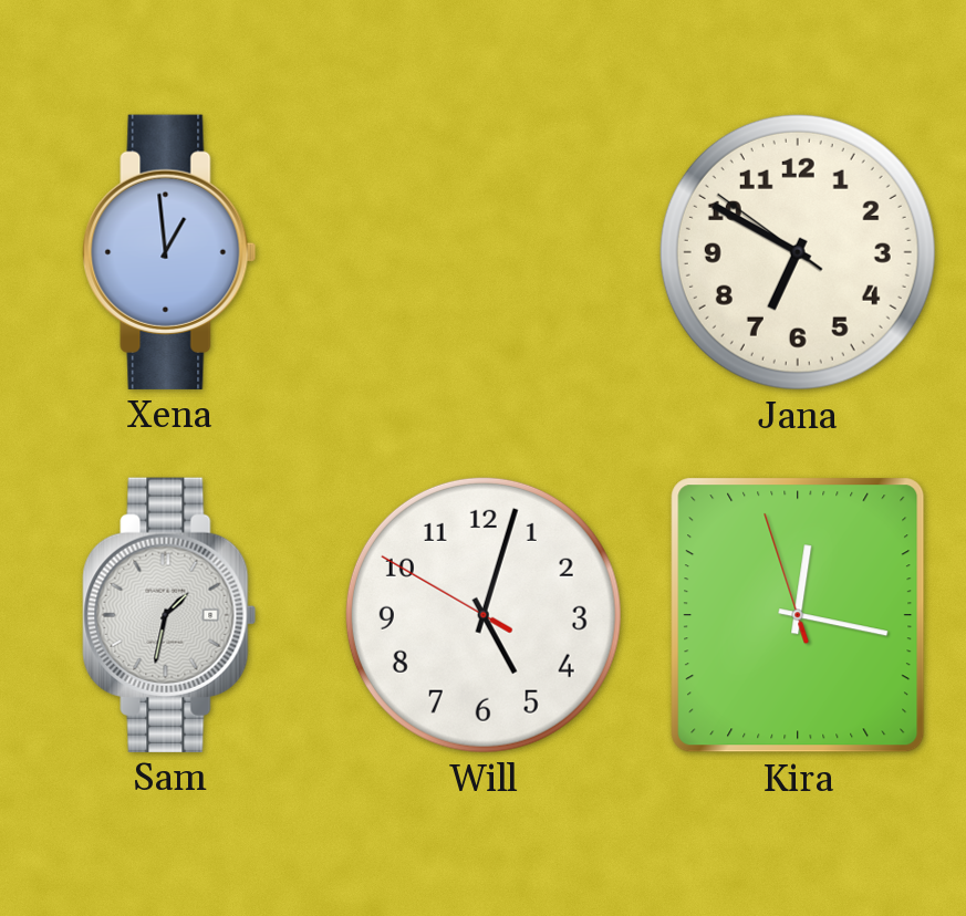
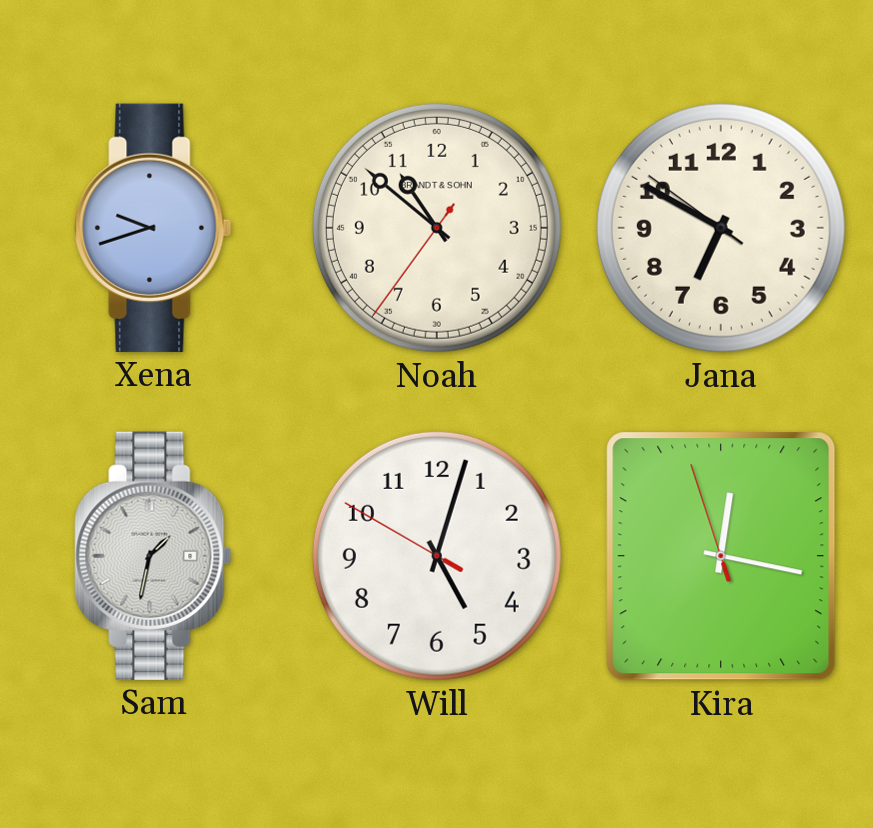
Xena: 12:59 -> 9:42
Noah: none -> 10:51
